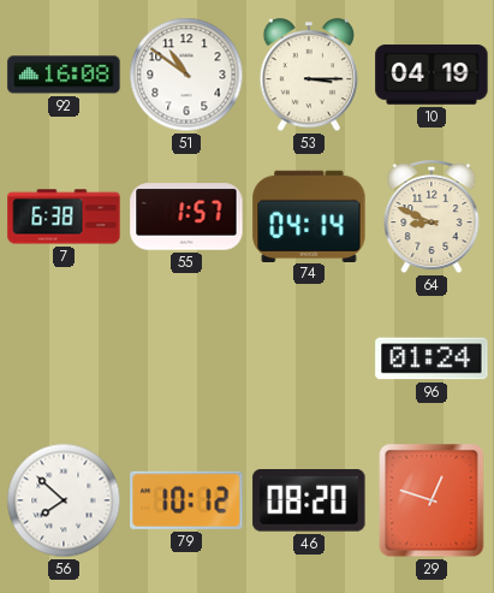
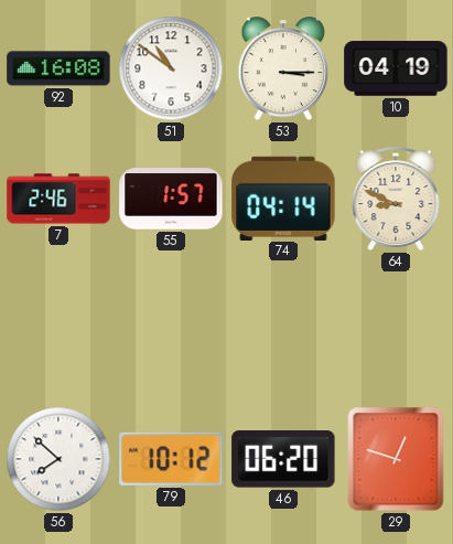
7: 6:38 -> 2:46
96: 01:24 -> none
46: 08:20 -> 06:20
